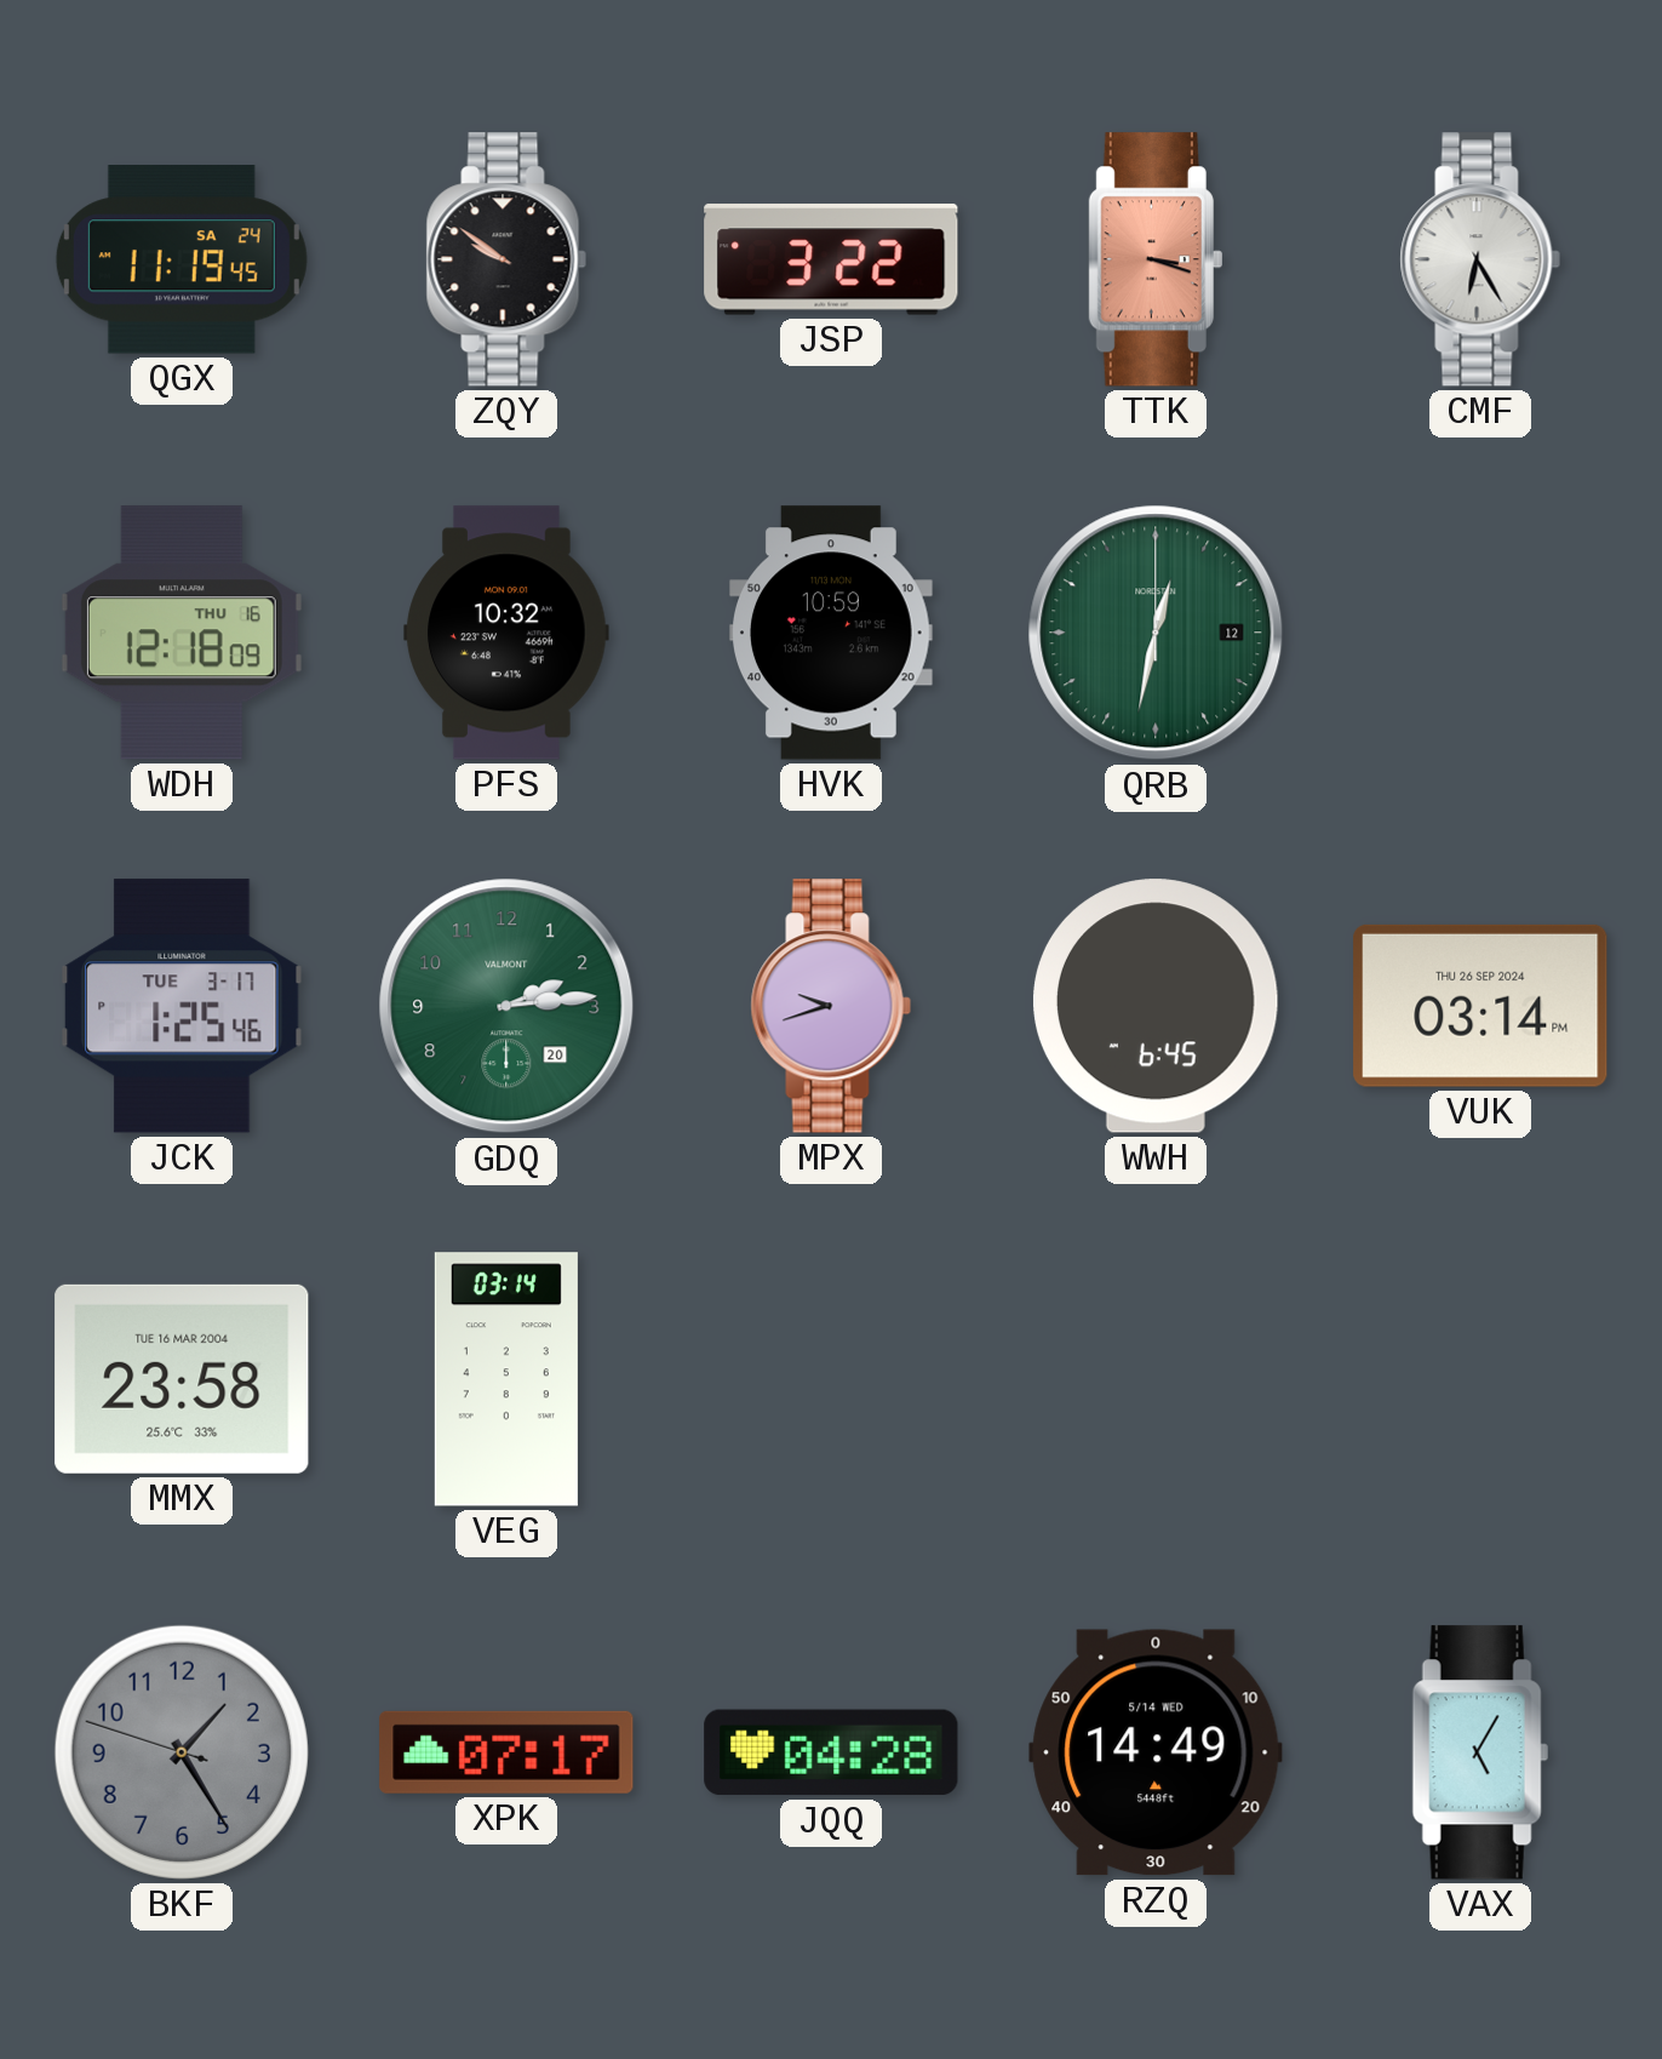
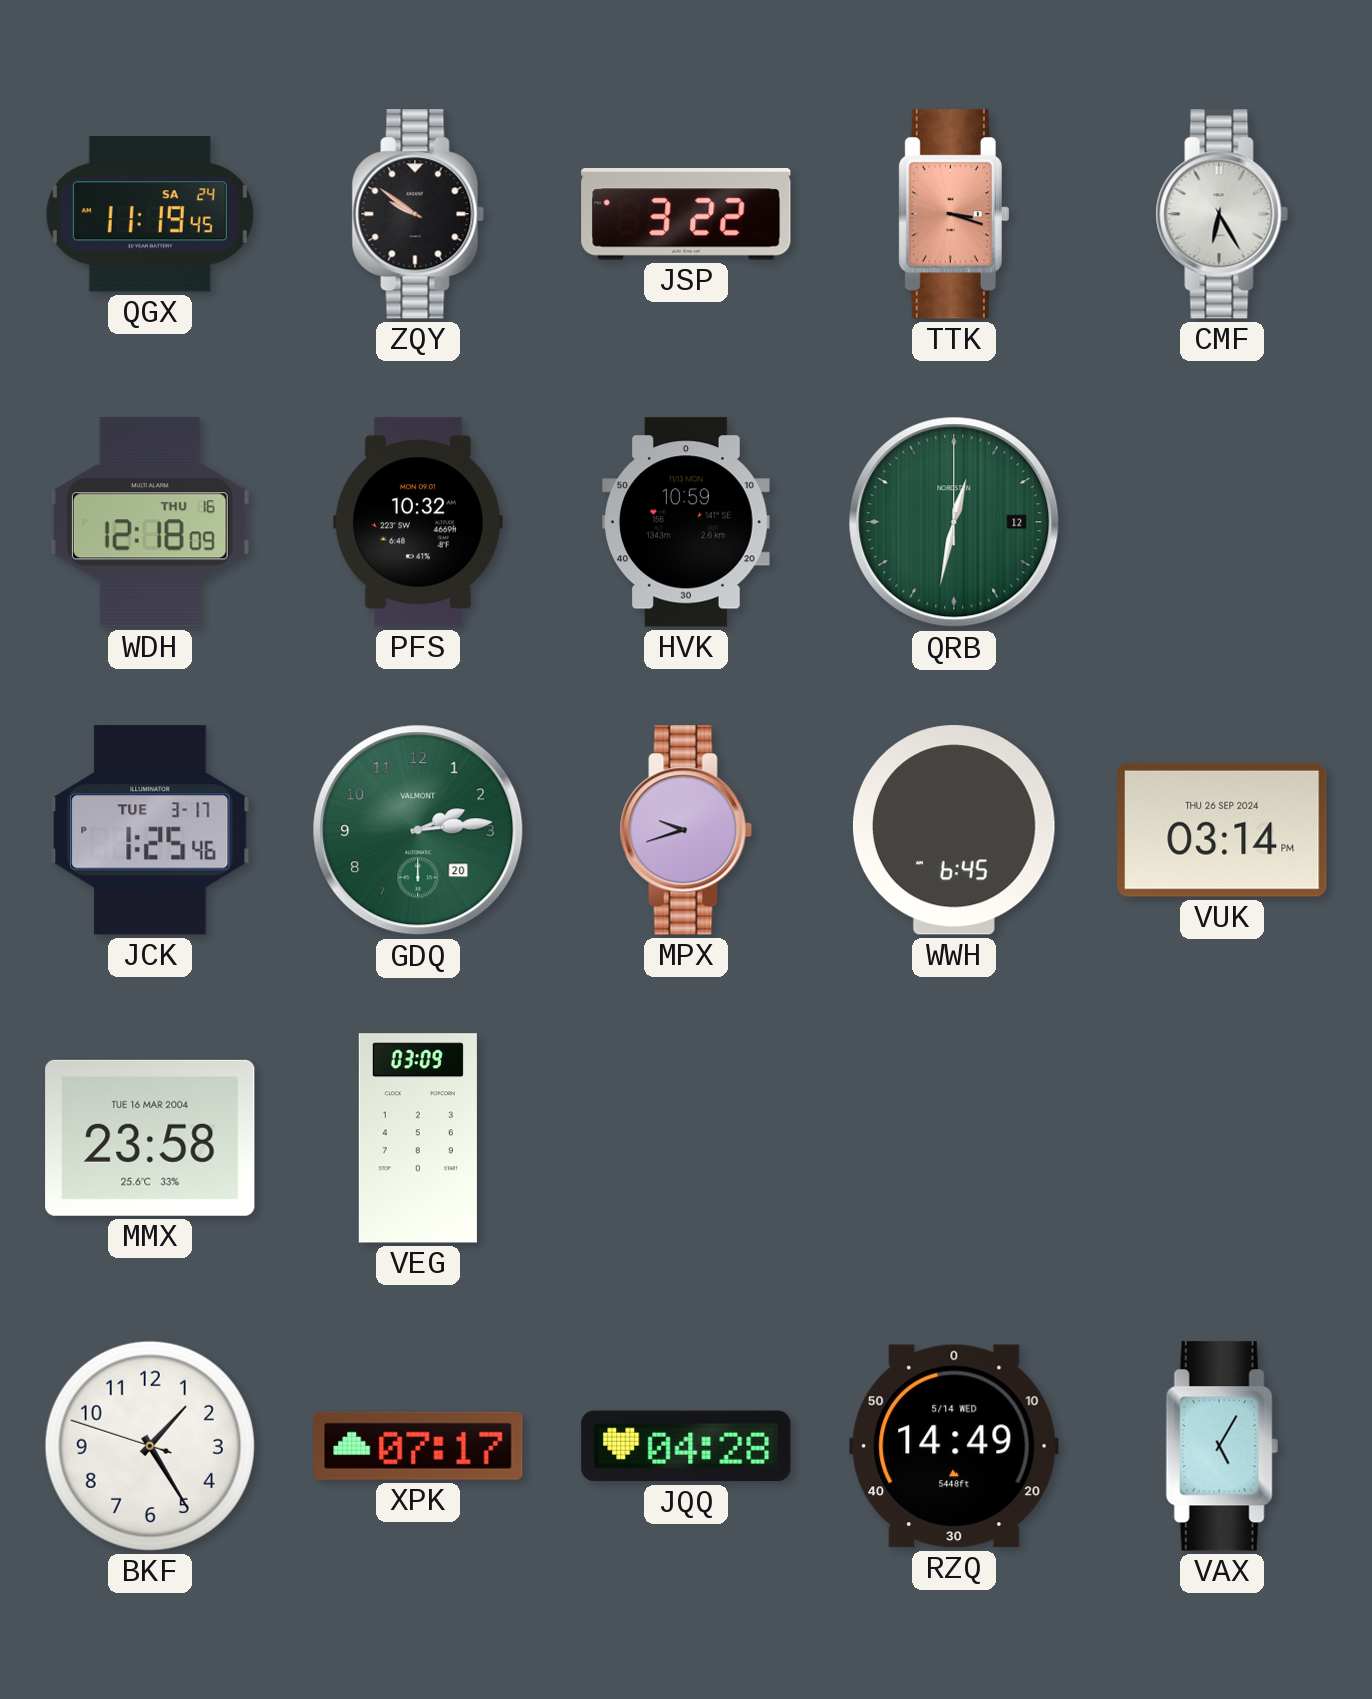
VEG: 03:14 -> 03:09
BKF dial: grey -> white
